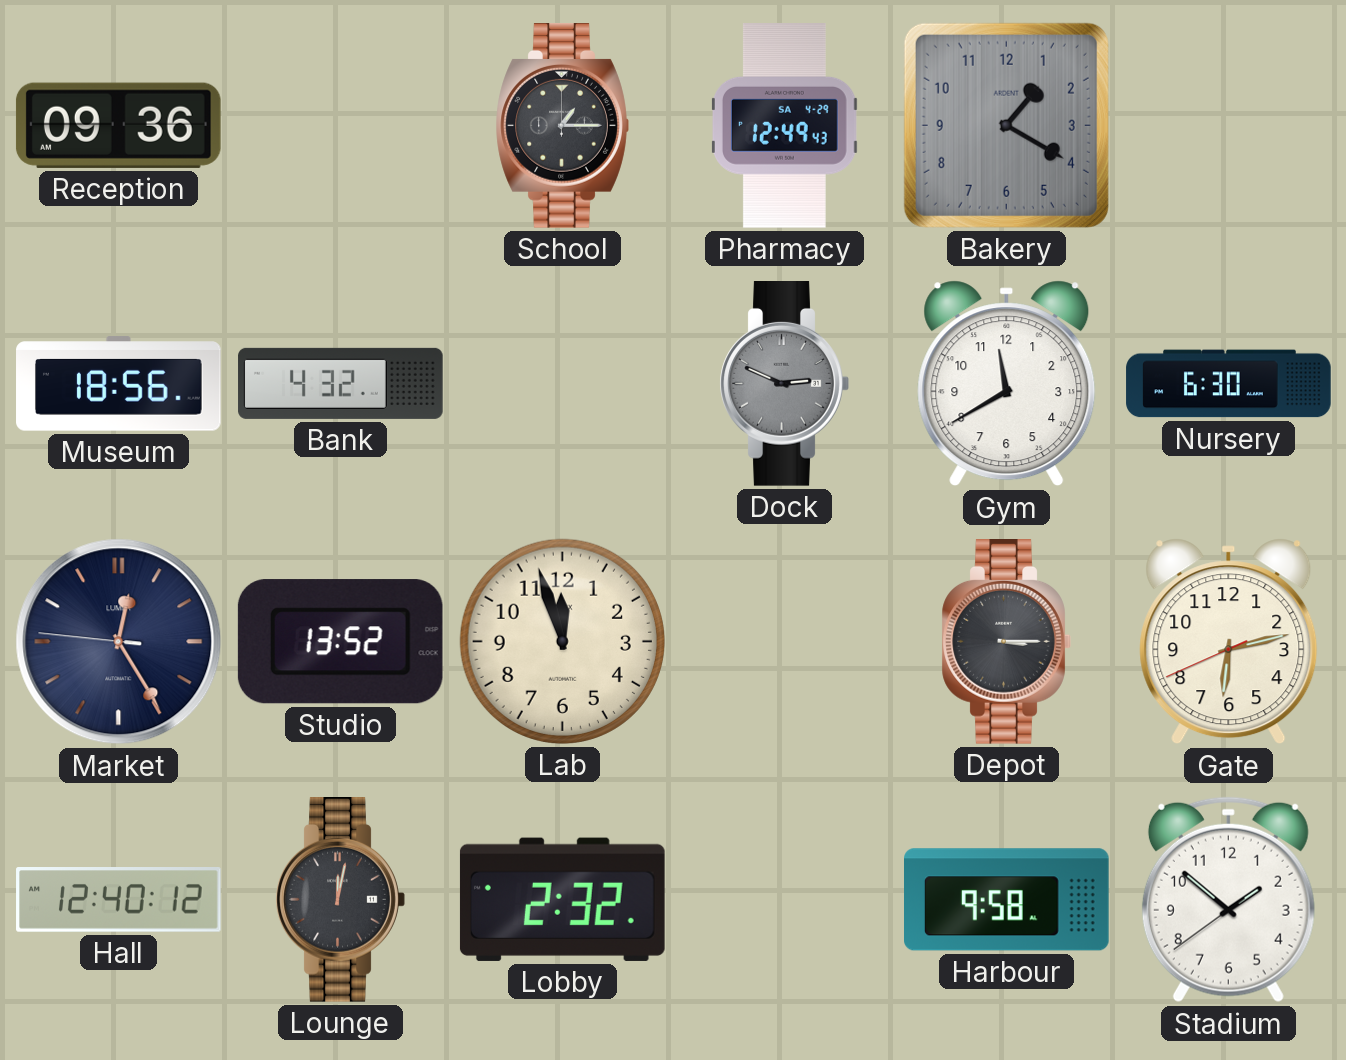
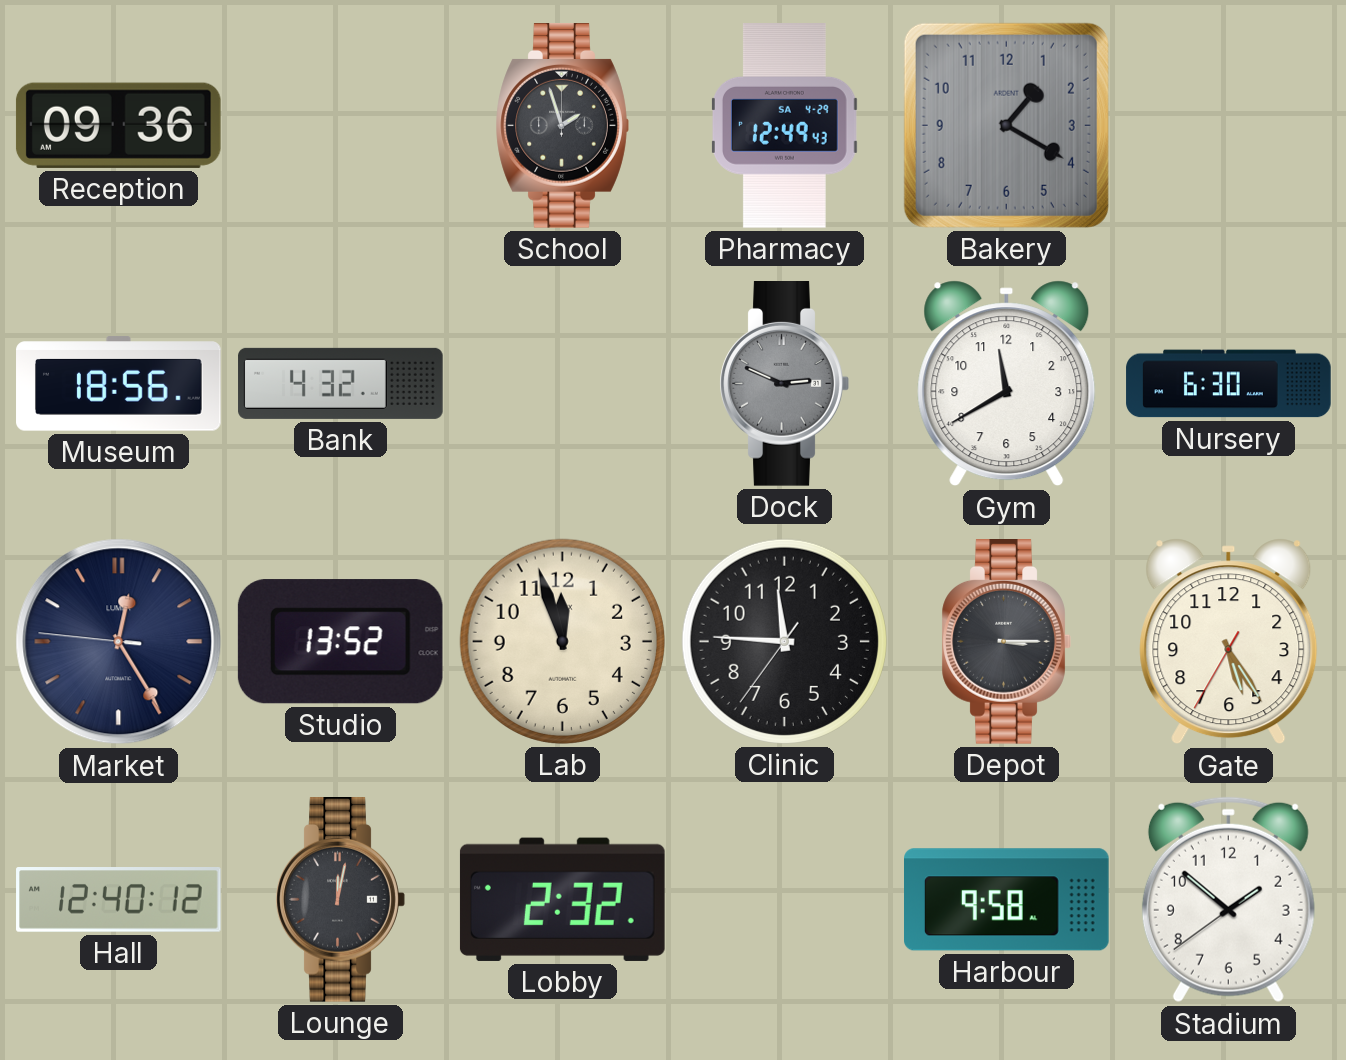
School: 1:15 -> 1:57
Clinic: none -> 11:45
Gate: 6:12 -> 5:24
